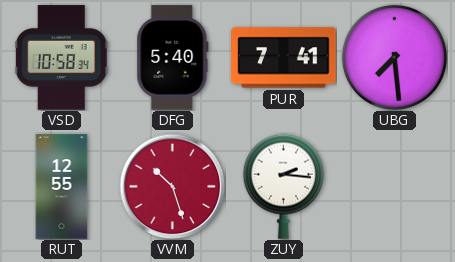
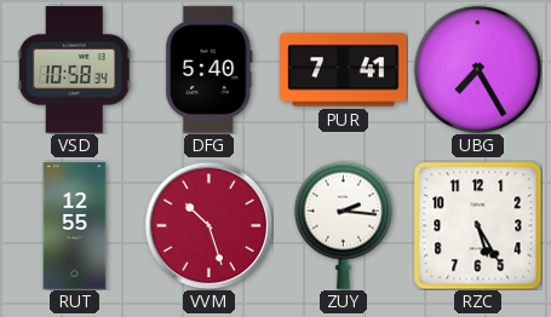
UBG: 7:29 -> 7:25
RZC: none -> 5:25
